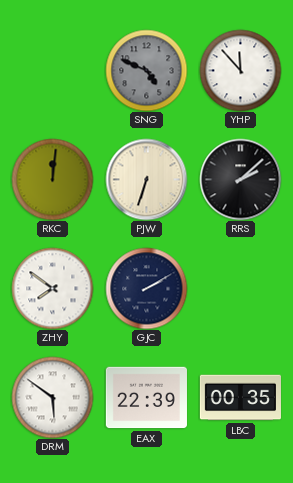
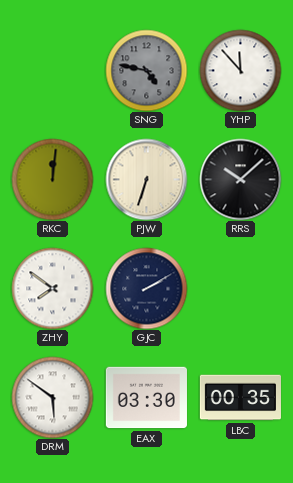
SNG: 4:49 -> 4:47
RRS: 2:08 -> 10:08
EAX: 22:39 -> 03:30
